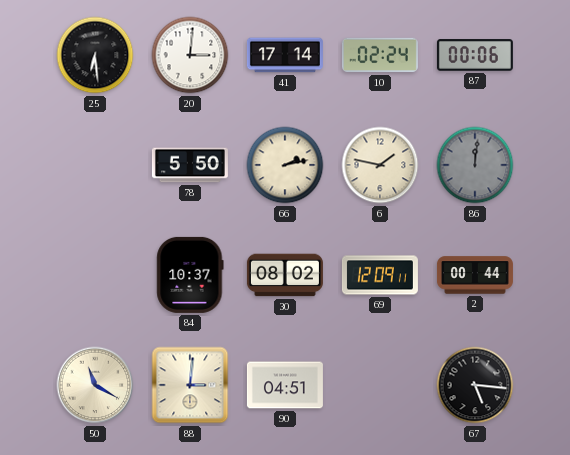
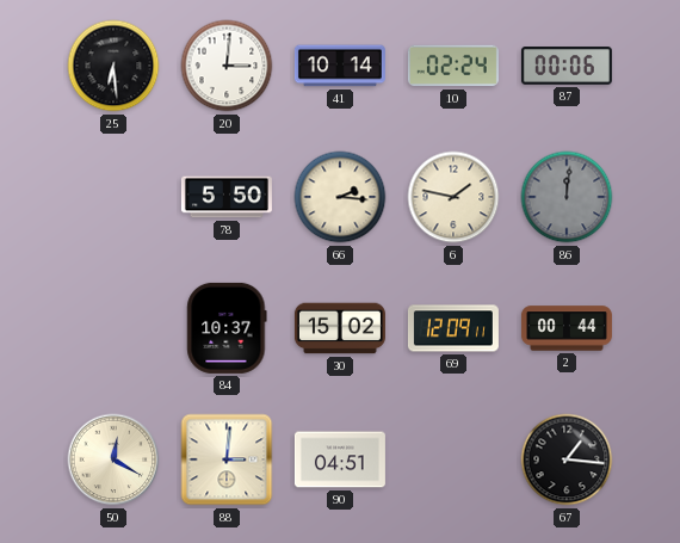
41: 17:14 -> 10:14
66: 2:13 -> 2:16
30: 08:02 -> 15:02
50: 11:20 -> 12:20
67: 5:16 -> 1:16
